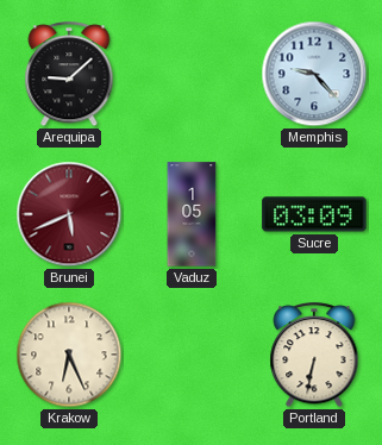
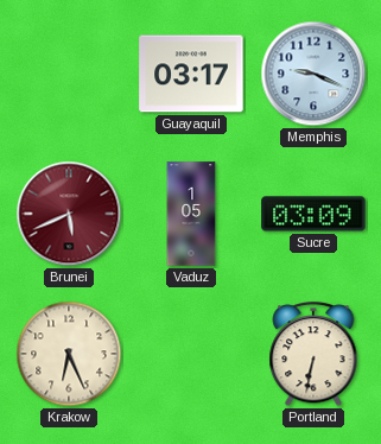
Arequipa: 9:08 -> none
Guayaquil: none -> 03:17
Memphis: 9:23 -> 9:19
